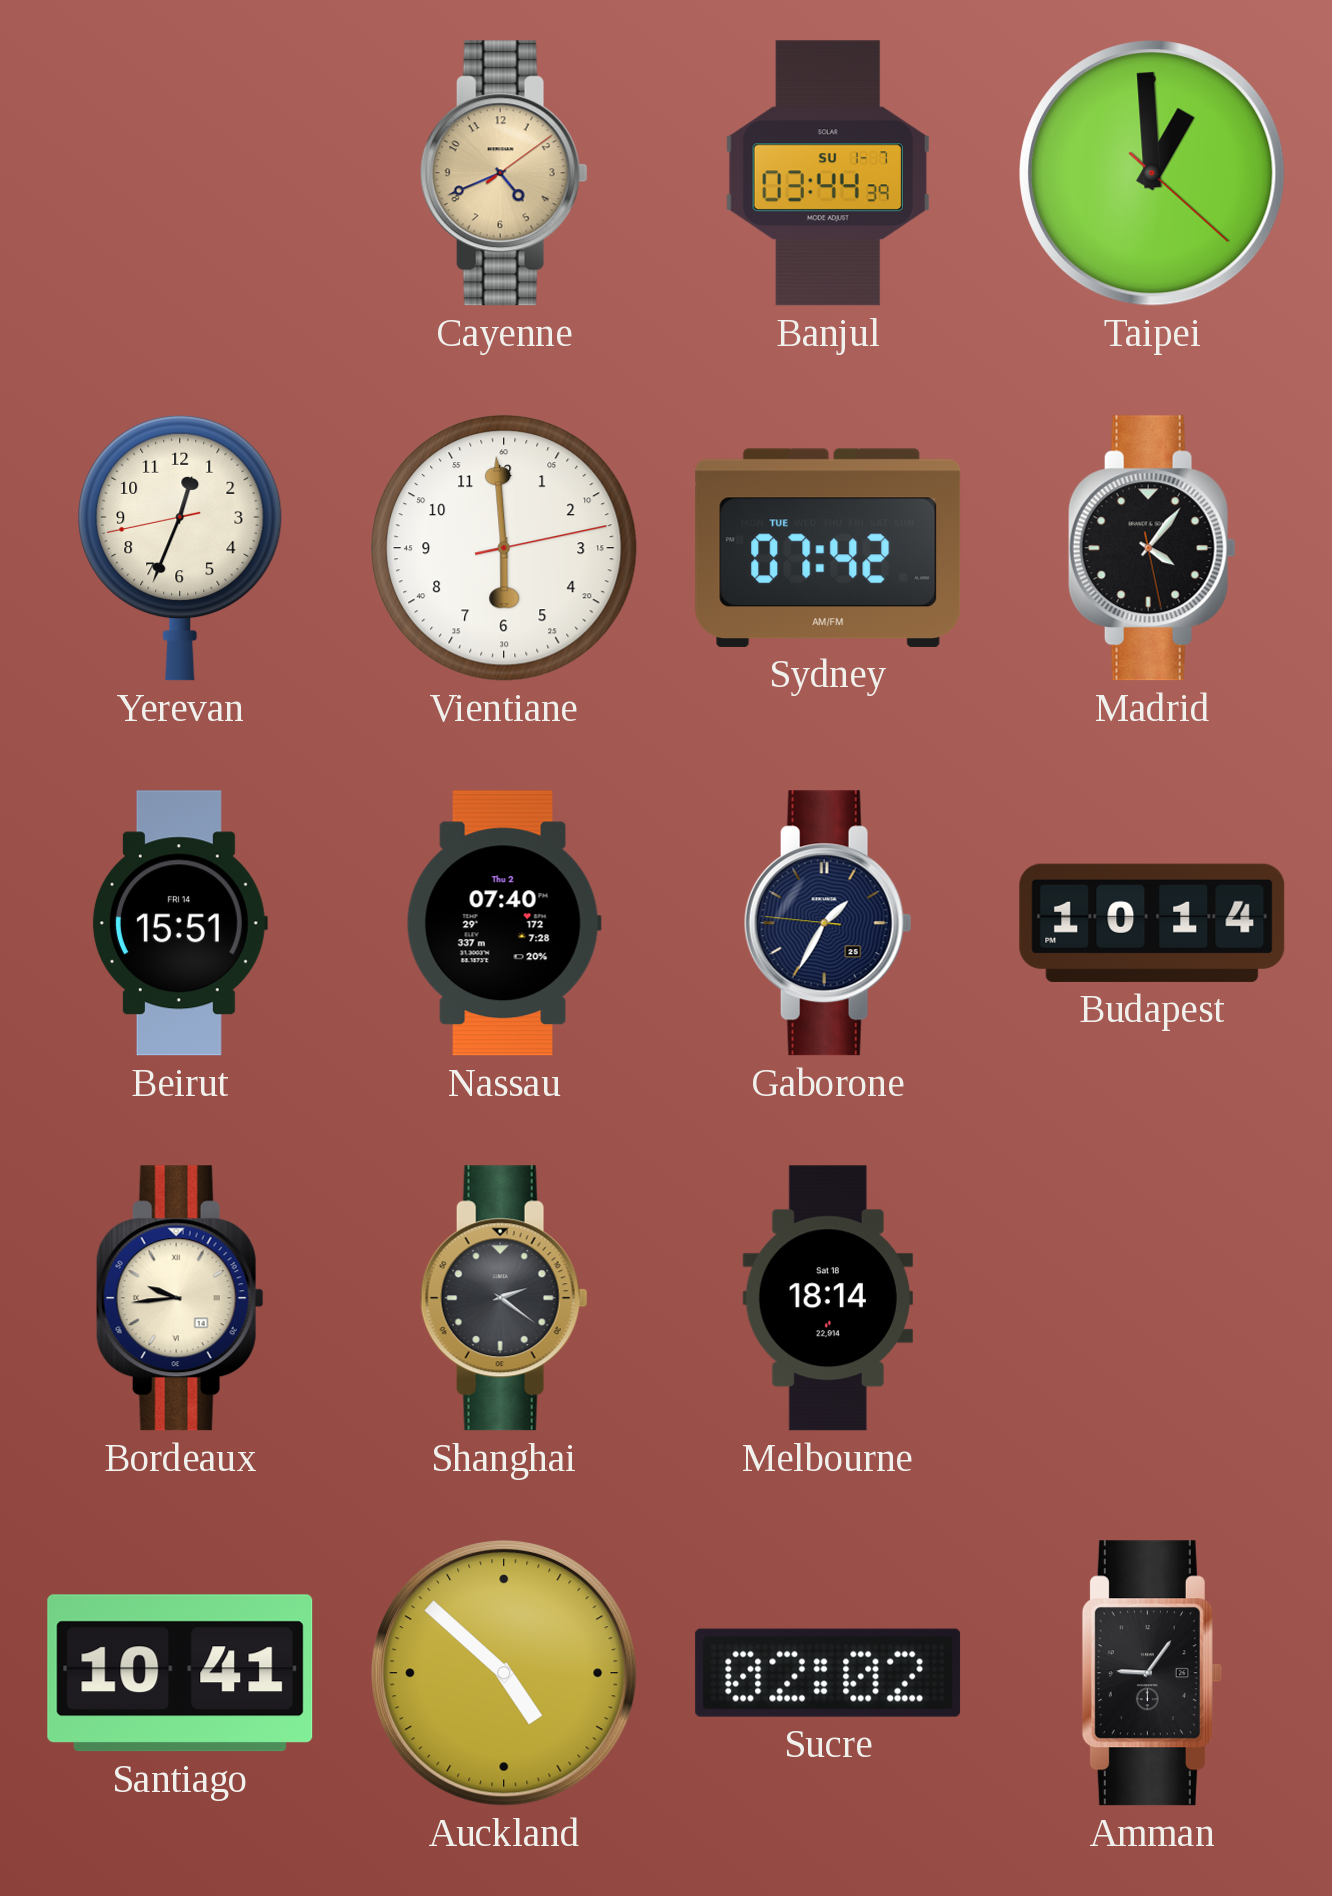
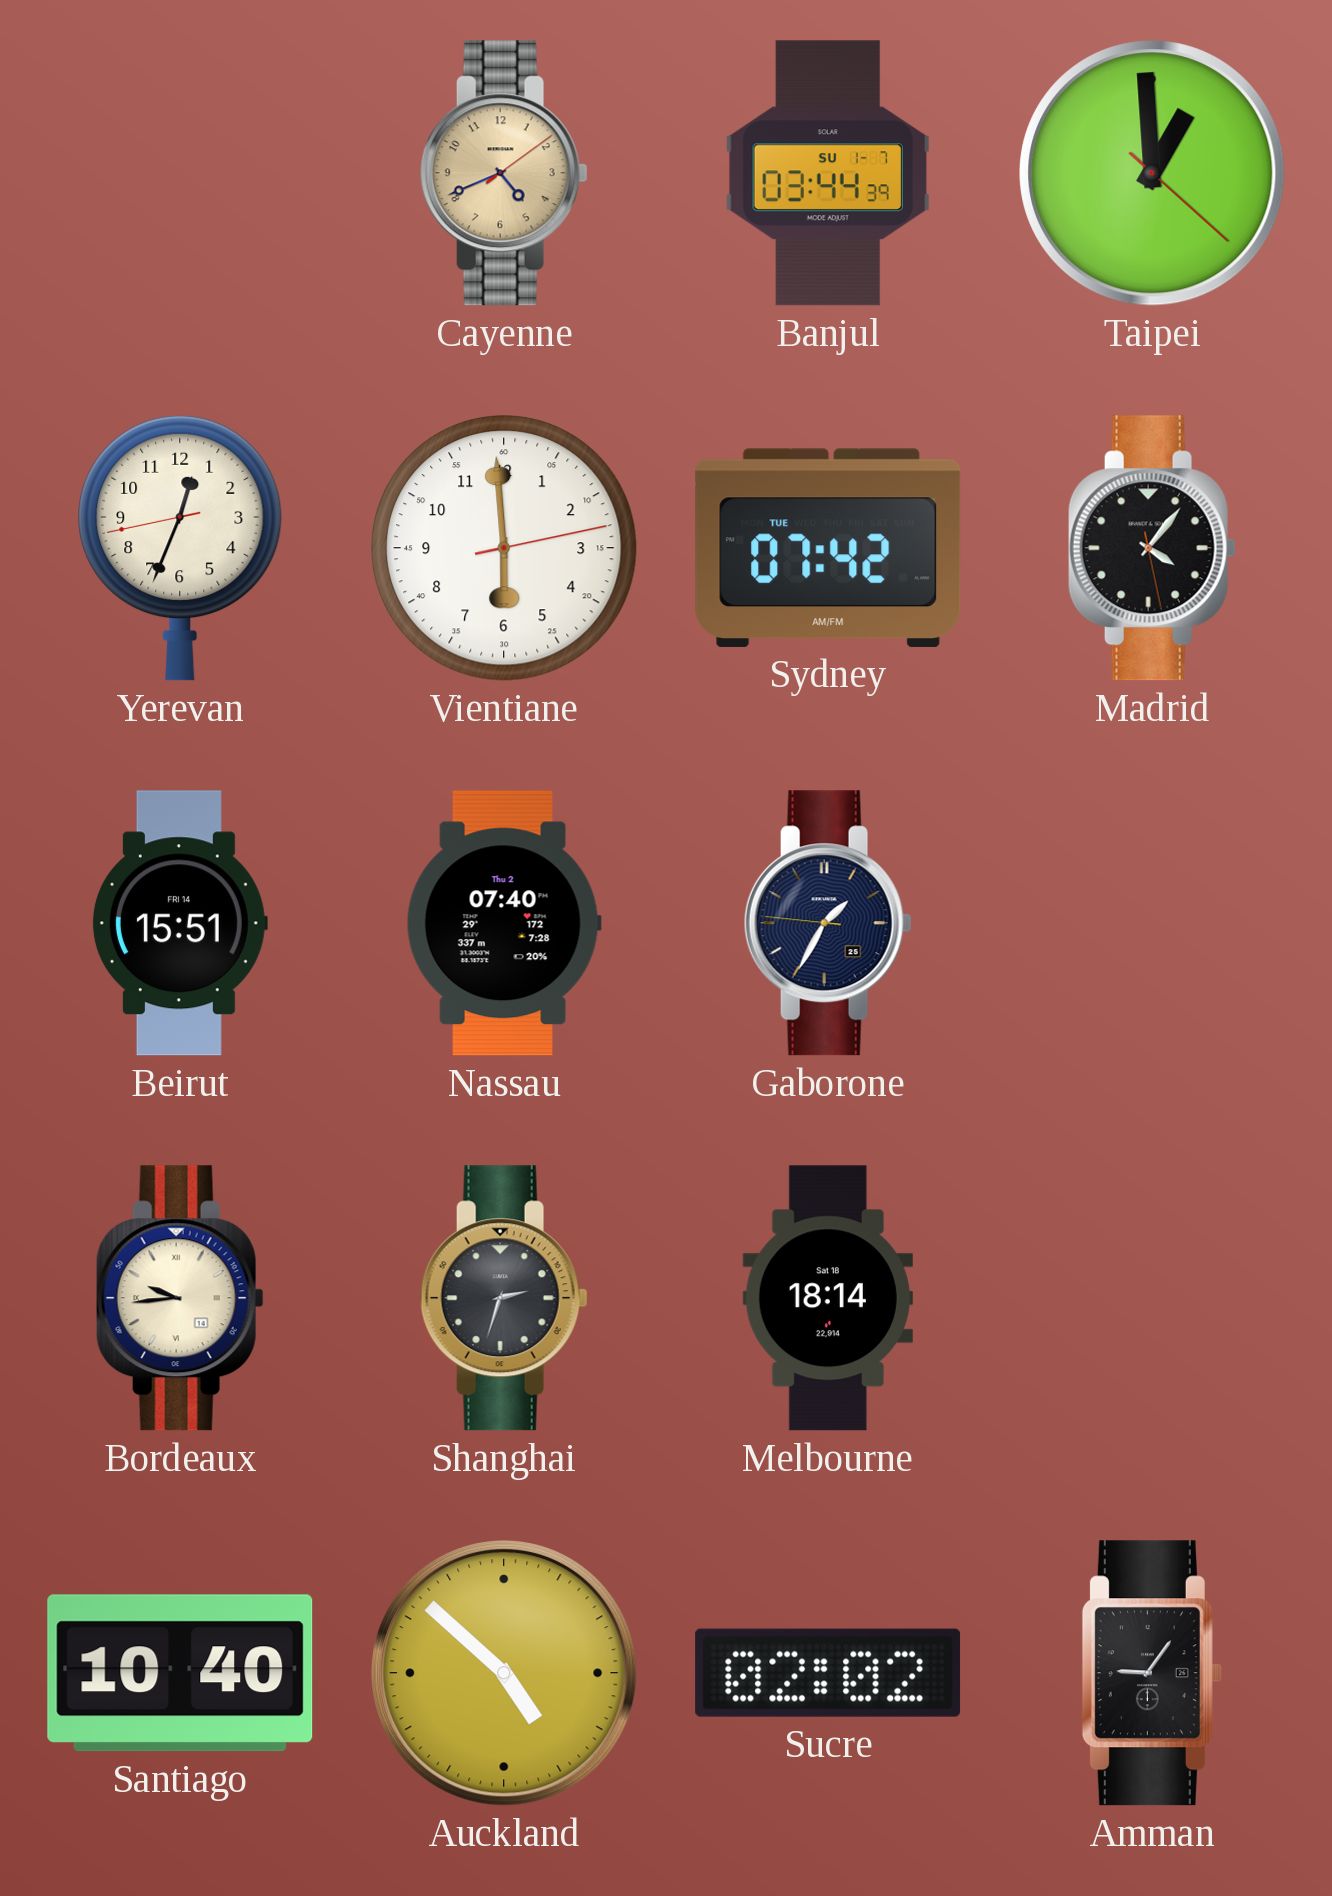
Budapest: 10:14 -> none
Shanghai: 2:21 -> 2:33
Santiago: 10:41 -> 10:40
